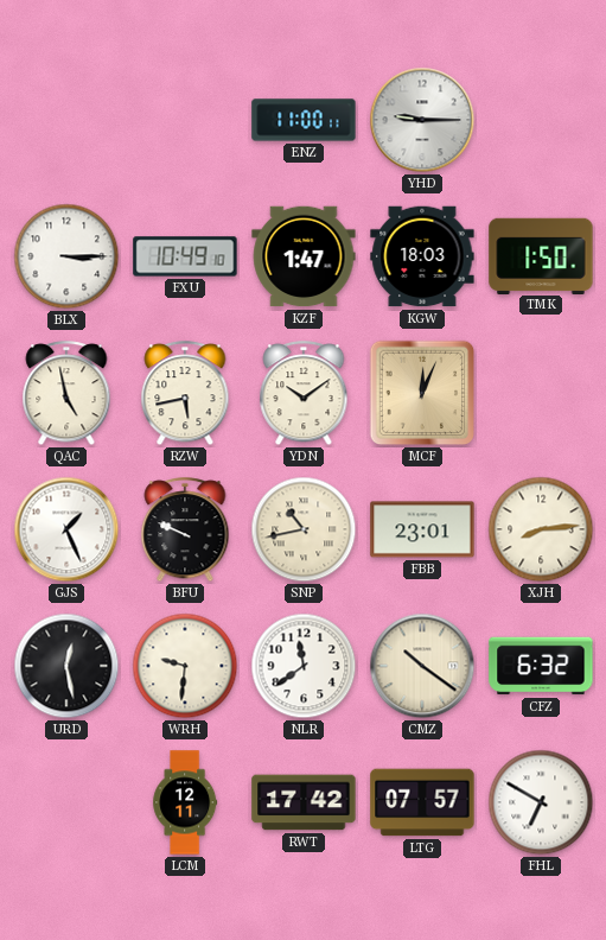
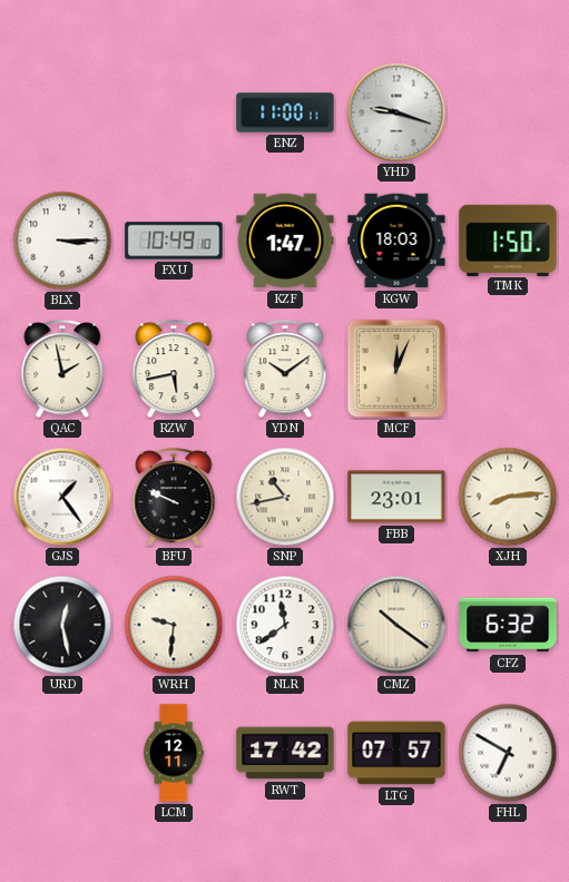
YHD: 9:15 -> 9:18
QAC: 4:58 -> 1:58
GJS: 1:26 -> 1:24
